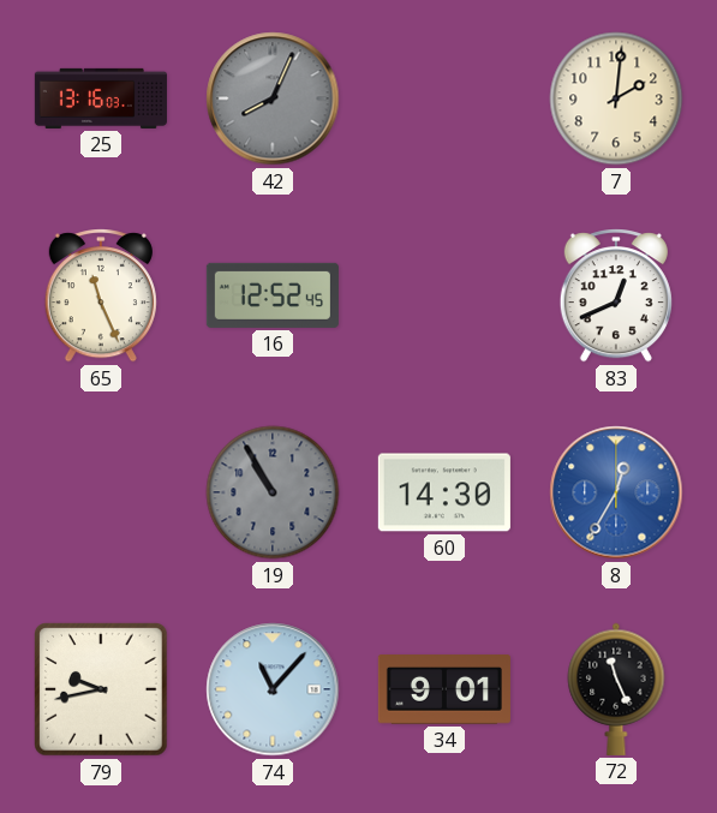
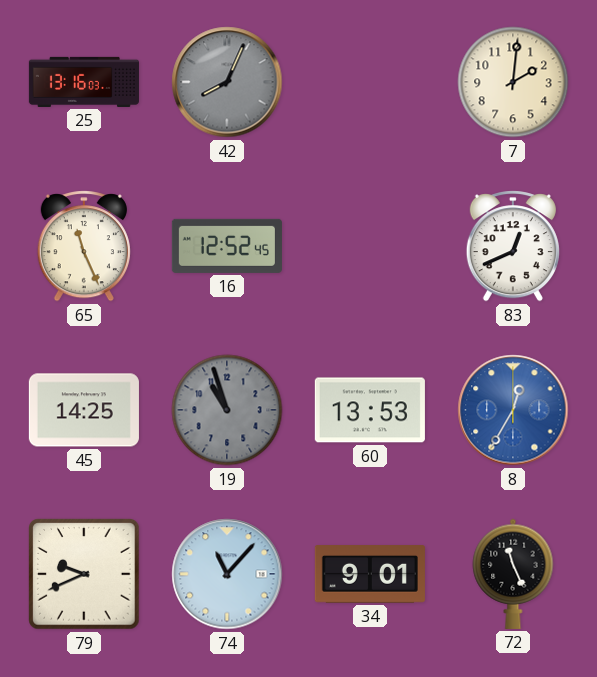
45: none -> 14:25
19: 10:55 -> 10:57
60: 14:30 -> 13:53
79: 9:43 -> 9:41
